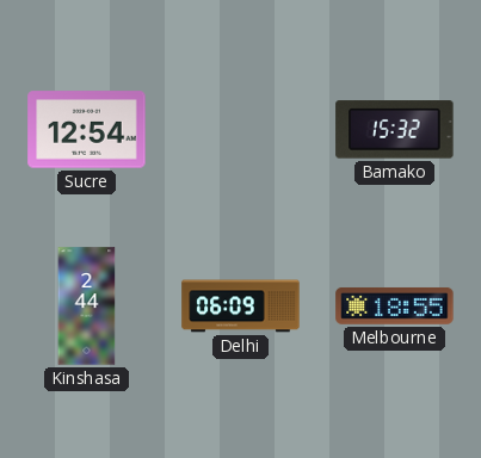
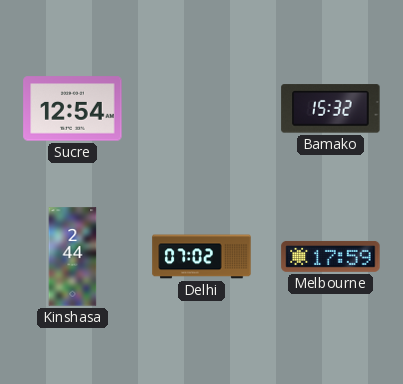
Delhi: 06:09 -> 07:02
Melbourne: 18:55 -> 17:59
